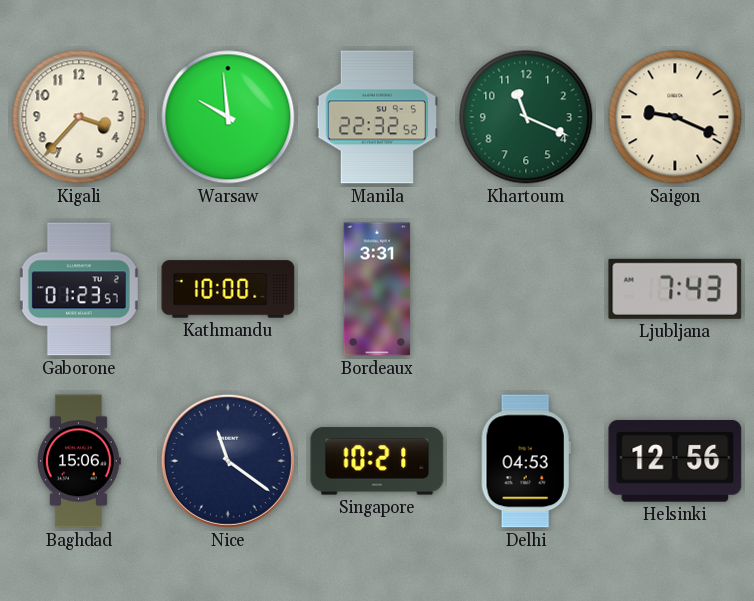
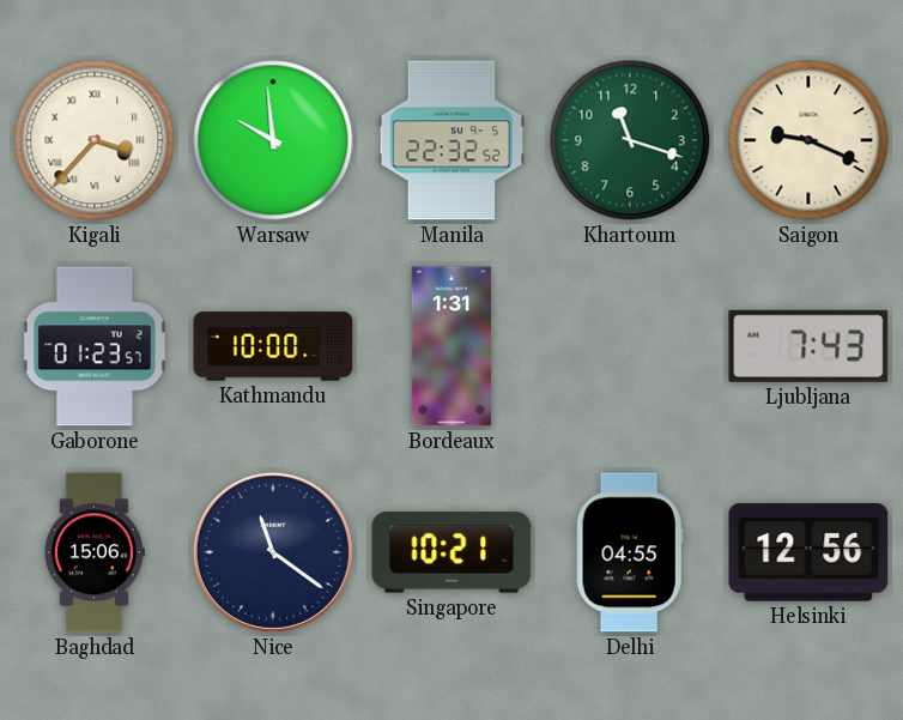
Kigali numerals: Arabic -> Roman
Khartoum: 11:19 -> 11:18
Bordeaux: 3:31 -> 1:31
Delhi: 04:53 -> 04:55
